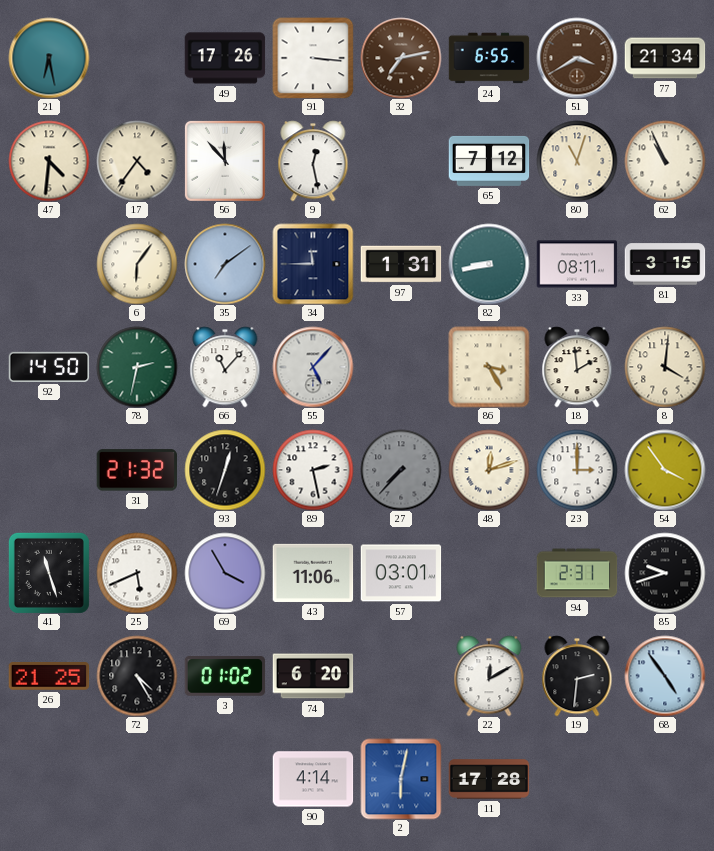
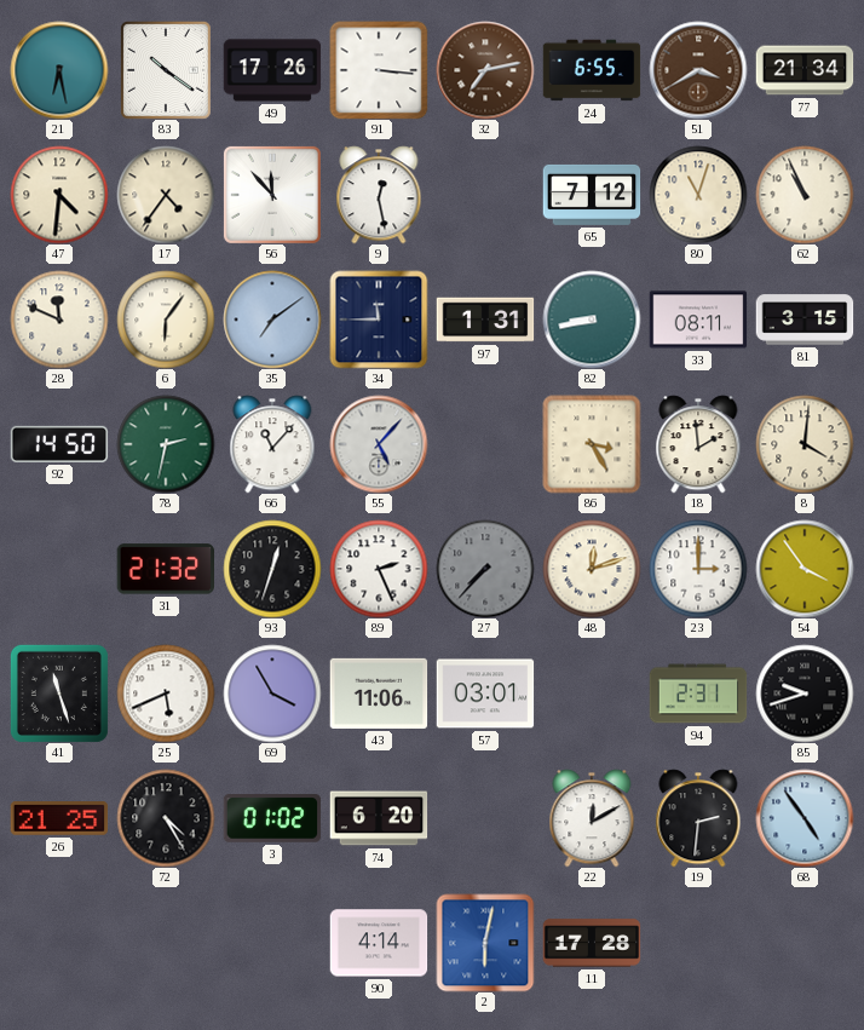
83: none -> 10:21
28: none -> 11:49
89: 2:28 -> 2:26
